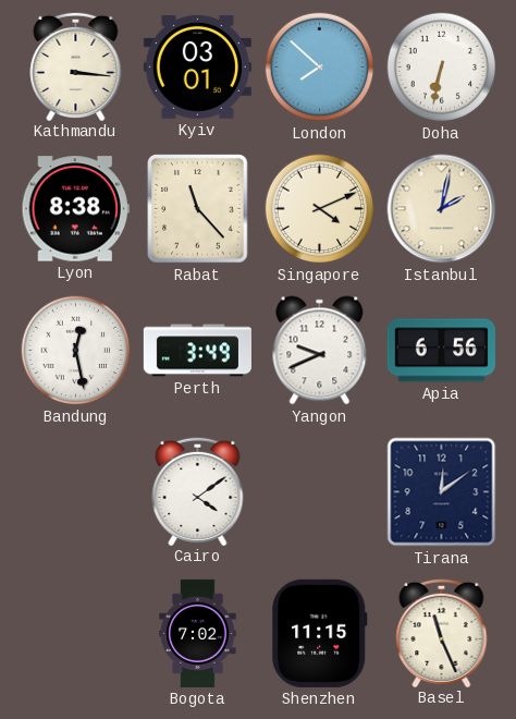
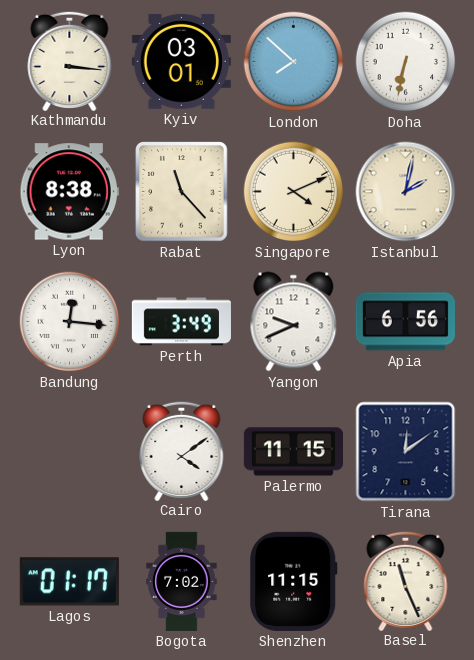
Bandung: 12:28 -> 12:16
Palermo: none -> 11:15
Lagos: none -> 01:17
